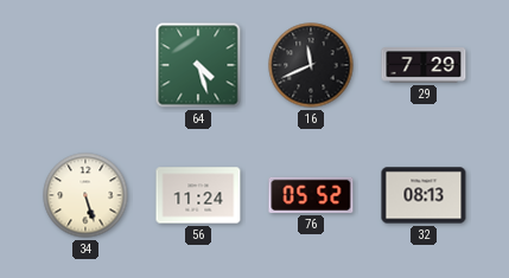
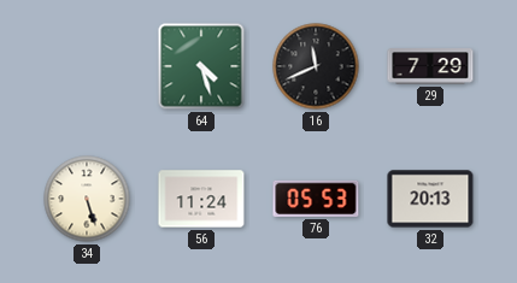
76: 05:52 -> 05:53
32: 08:13 -> 20:13
